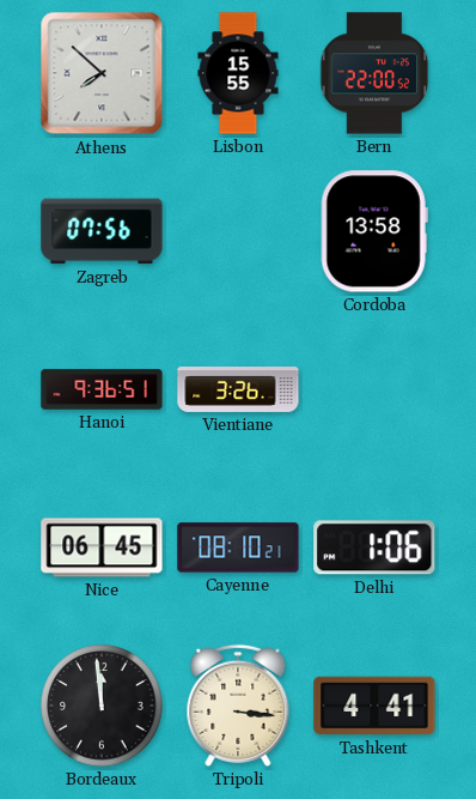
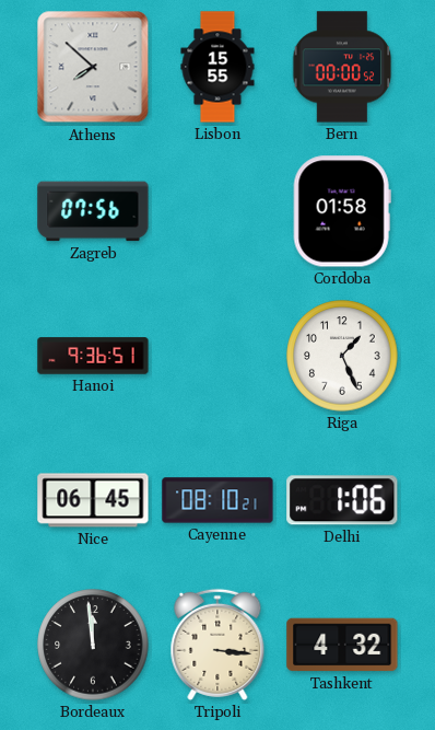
Bern: 22:00 -> 00:00
Cordoba: 13:58 -> 01:58
Vientiane: 3:26 -> none
Riga: none -> 1:26
Tashkent: 4:41 -> 4:32
